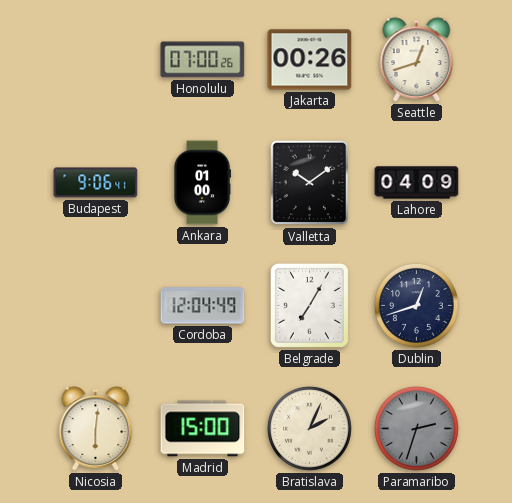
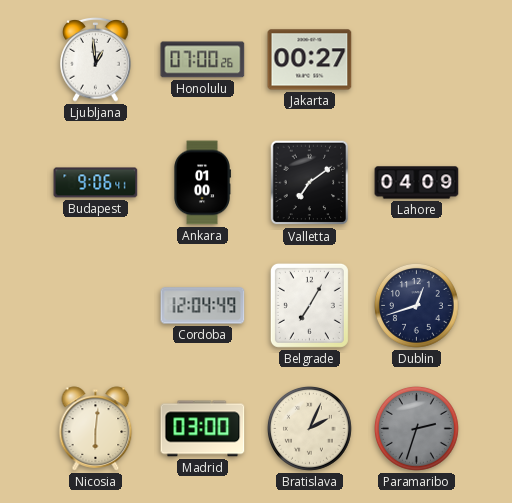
Ljubljana: none -> 12:59
Jakarta: 00:26 -> 00:27
Seattle: 12:42 -> none
Valletta: 10:09 -> 7:09
Madrid: 15:00 -> 03:00
